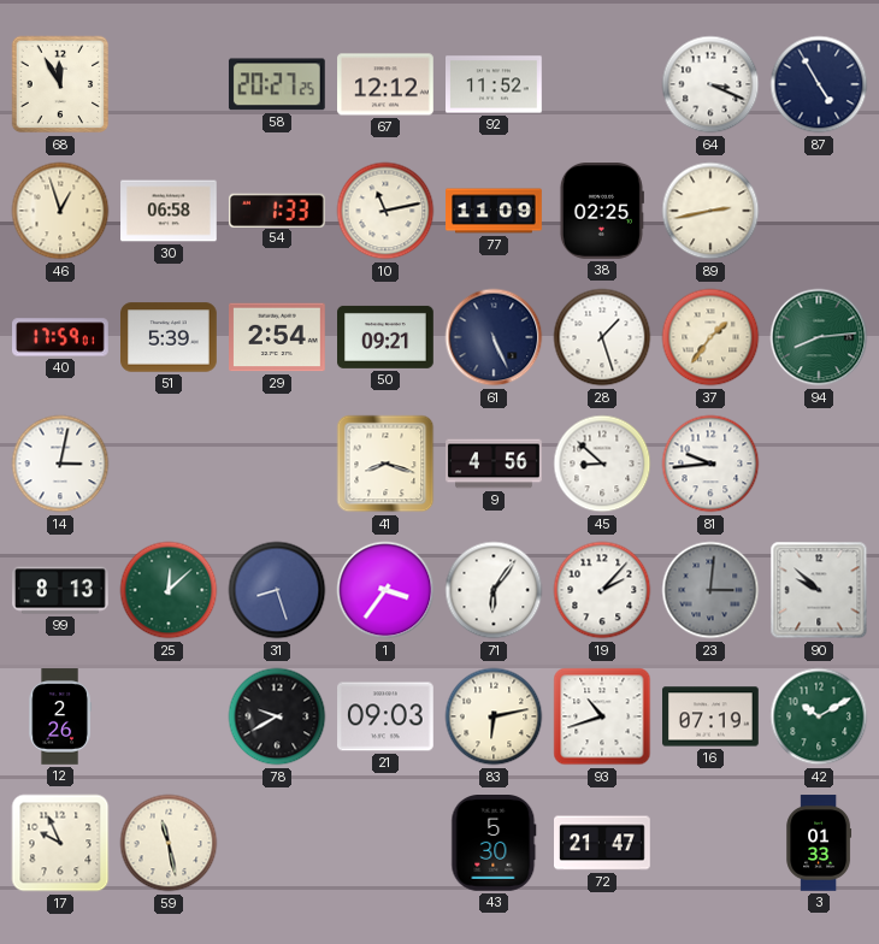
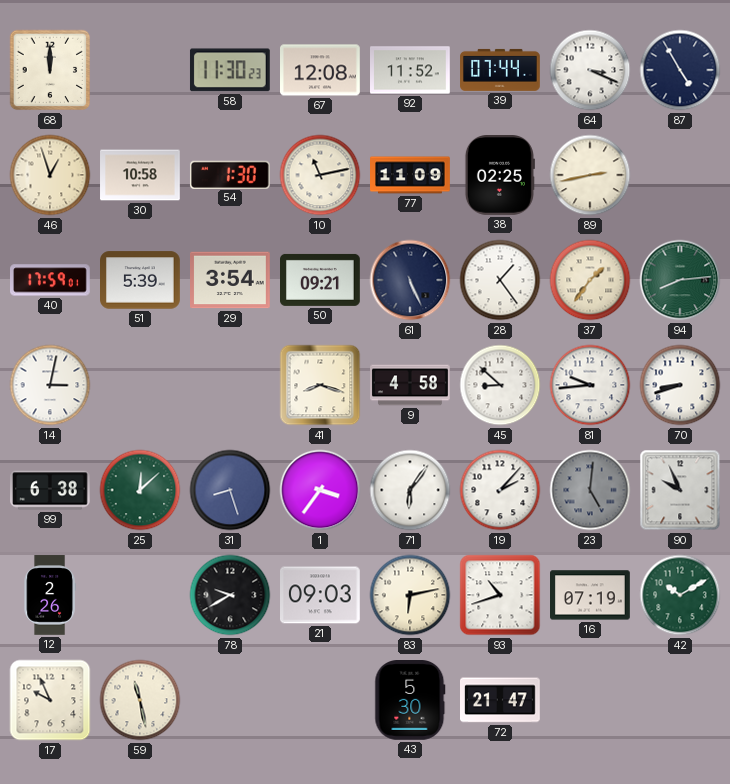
68: 11:55 -> 12:00
58: 20:27 -> 11:30
67: 12:12 -> 12:08
39: none -> 07:44
30: 06:58 -> 10:58
54: 1:33 -> 1:30
29: 2:54 -> 3:54
28: 1:27 -> 1:24
9: 4:56 -> 4:58
70: none -> 8:42
99: 8:13 -> 6:38
23: 3:01 -> 5:01
90: 9:52 -> 9:56
3: 01:33 -> none
